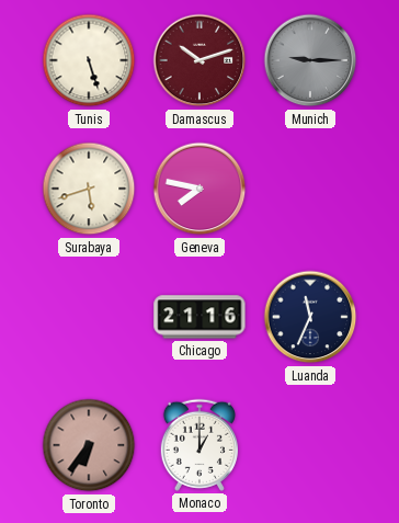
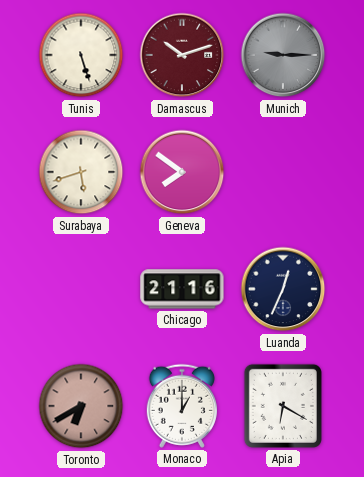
Geneva: 7:47 -> 7:51
Luanda: 11:34 -> 12:34
Toronto: 6:36 -> 6:40
Apia: none -> 6:20
